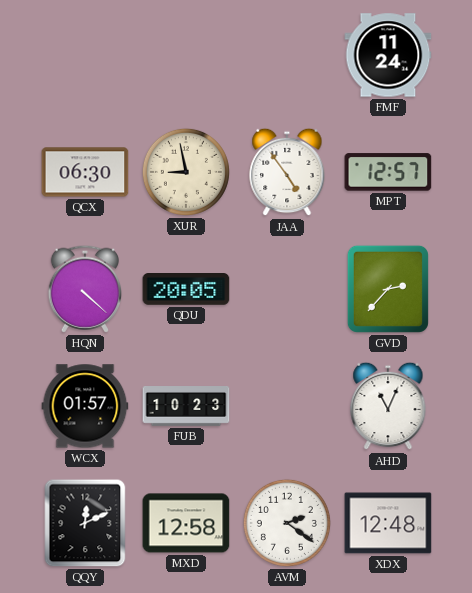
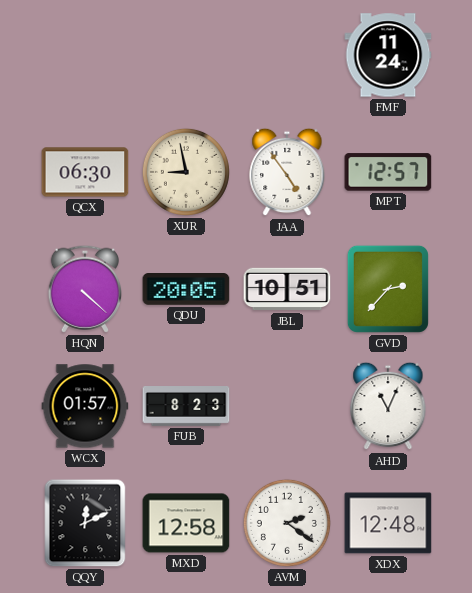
JBL: none -> 10:51
FUB: 10:23 -> 8:23
